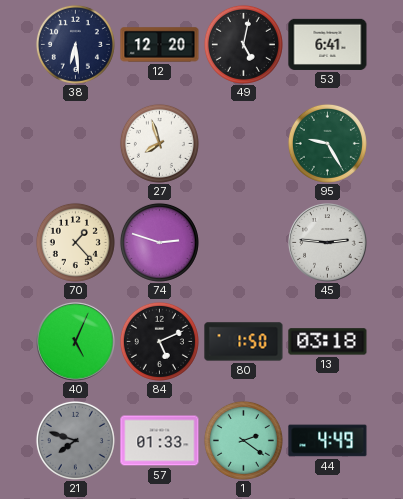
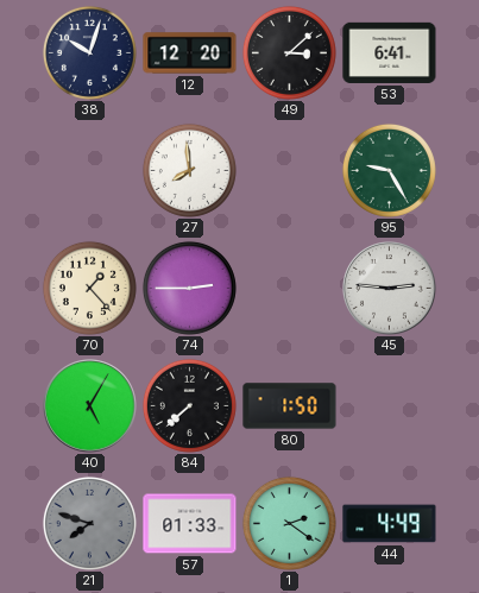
38: 6:29 -> 10:03
49: 5:02 -> 3:08
27: 7:57 -> 7:59
74: 2:48 -> 2:45
40: 5:04 -> 5:05
84: 5:11 -> 7:38
13: 03:18 -> none
